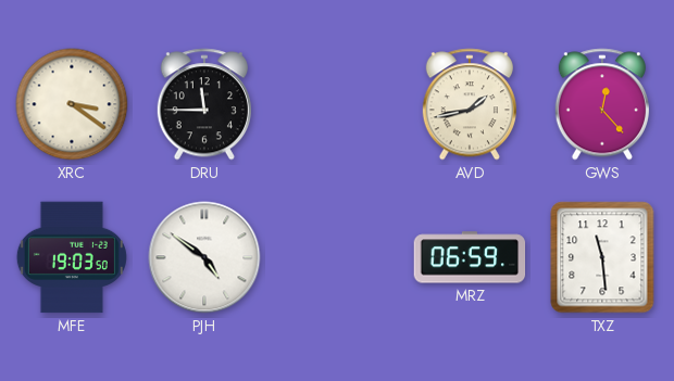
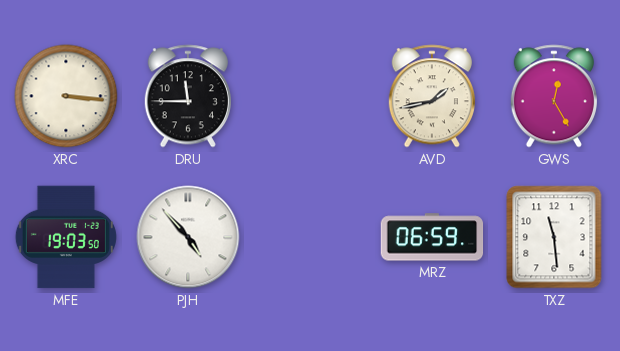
XRC: 3:21 -> 3:16
GWS: 12:23 -> 12:25
PJH: 4:51 -> 4:53
